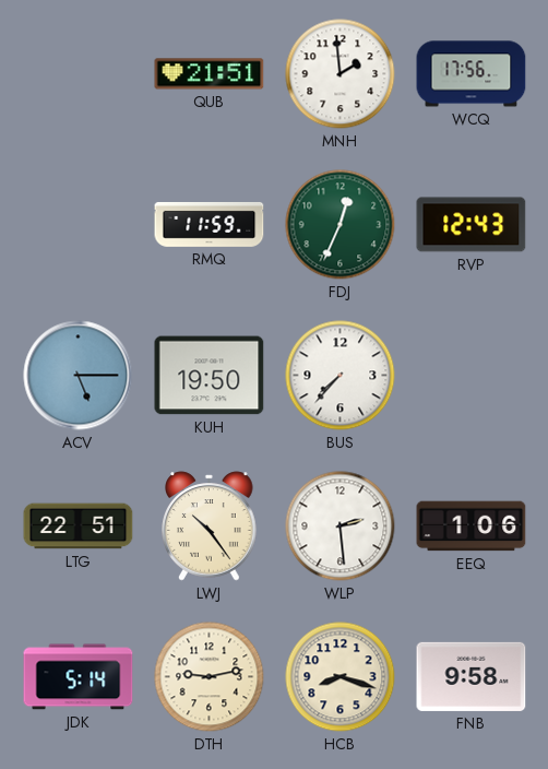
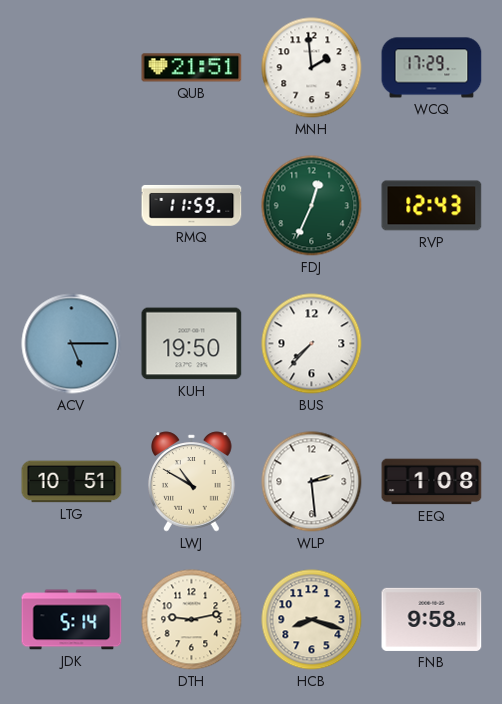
WCQ: 17:56 -> 17:29
LTG: 22:51 -> 10:51
LWJ: 10:24 -> 10:50
EEQ: 1:06 -> 1:08
